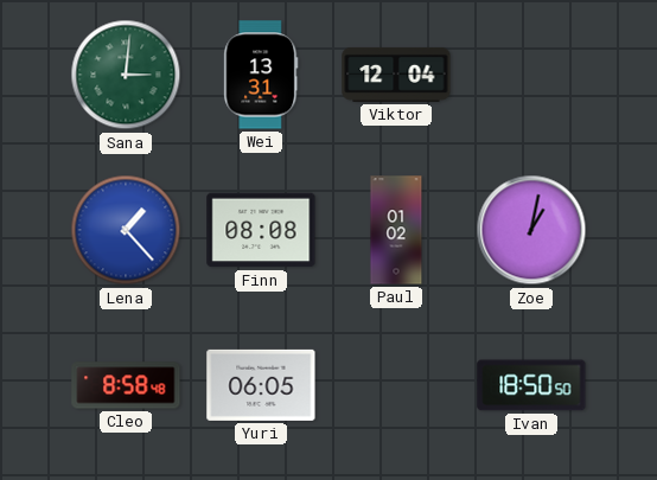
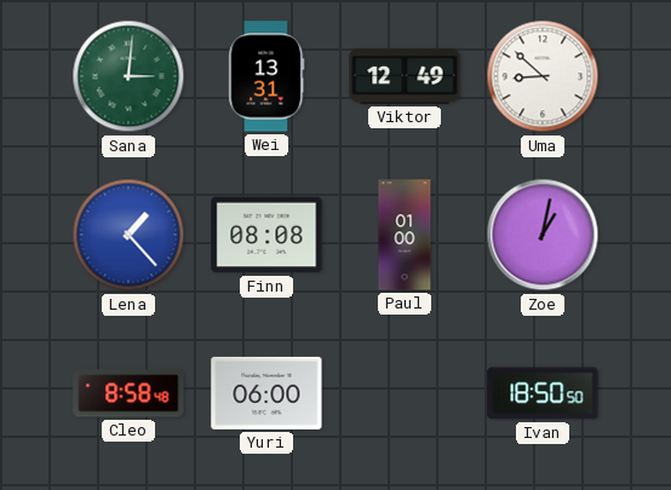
Viktor: 12:04 -> 12:49
Uma: none -> 8:52
Paul: 01:02 -> 01:00
Yuri: 06:05 -> 06:00
